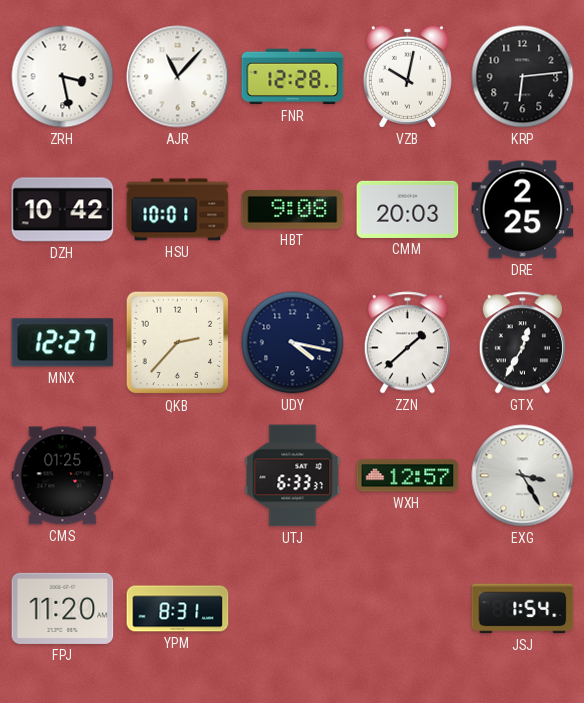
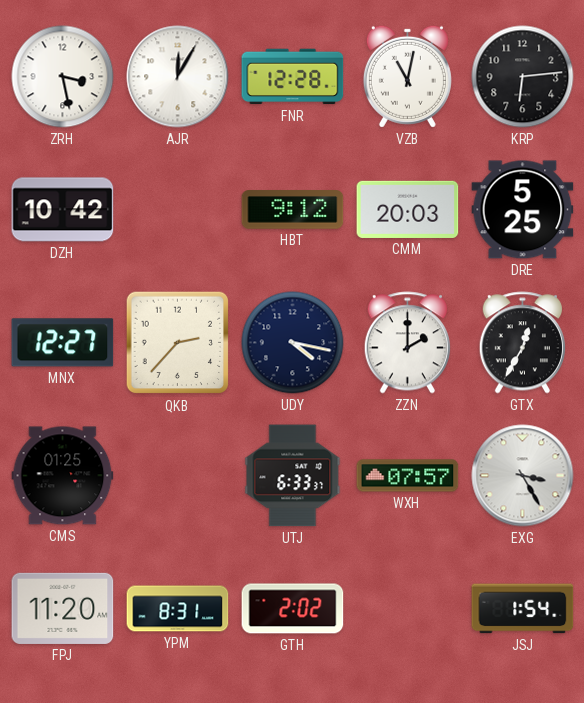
AJR: 11:07 -> 12:05
VZB: 10:02 -> 11:02
HSU: 10:01 -> none
HBT: 9:08 -> 9:12
DRE: 2:25 -> 5:25
ZZN: 1:38 -> 2:00
WXH: 12:57 -> 07:57
GTH: none -> 2:02
